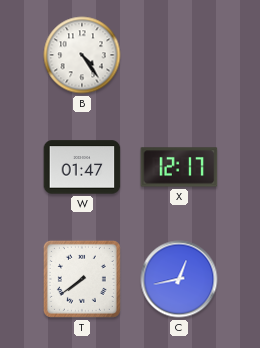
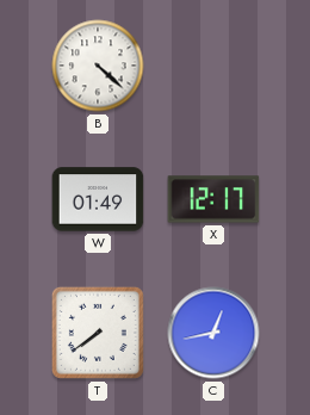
B: 4:24 -> 4:22
W: 01:47 -> 01:49
